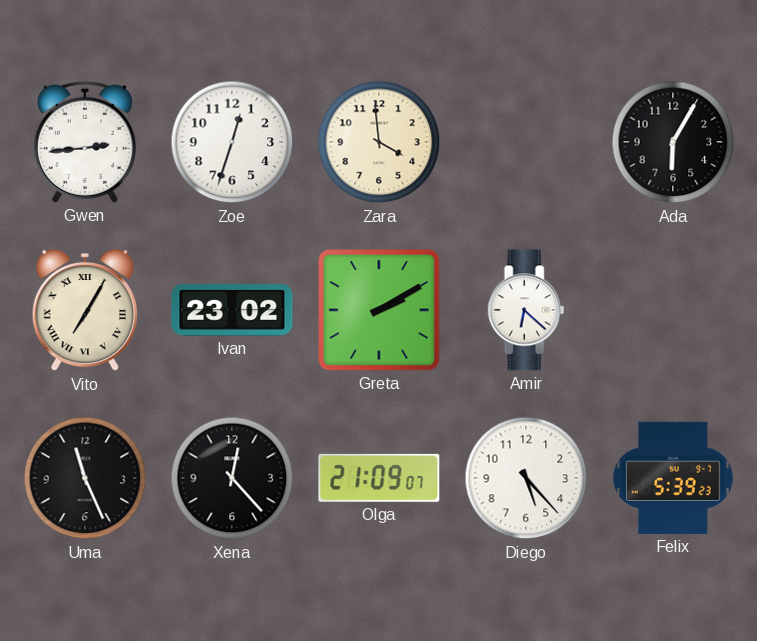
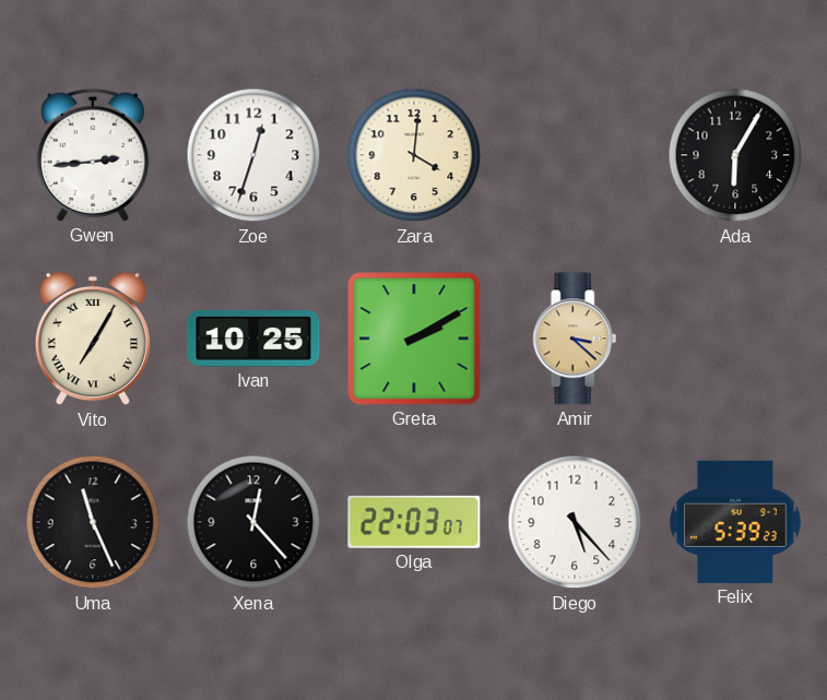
Zara: 3:59 -> 4:01
Ivan: 23:02 -> 10:25
Amir: 6:22 -> 3:22
Amir dial: white -> champagne
Olga: 21:09 -> 22:03
